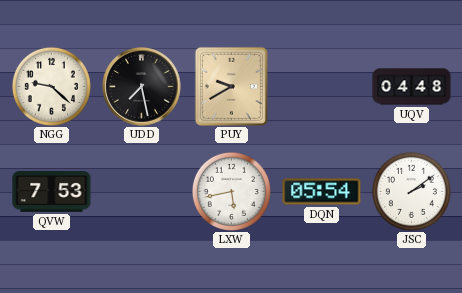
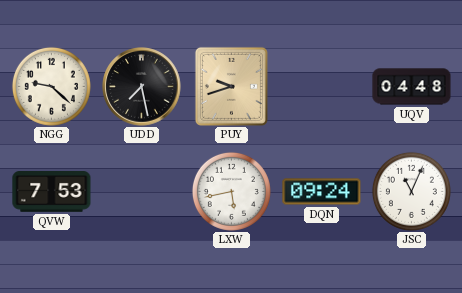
PUY: 9:40 -> 9:42
DQN: 05:54 -> 09:24
JSC: 2:09 -> 11:04
